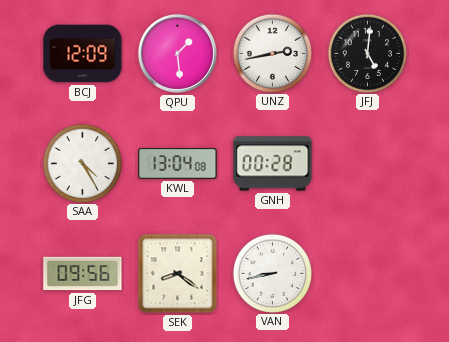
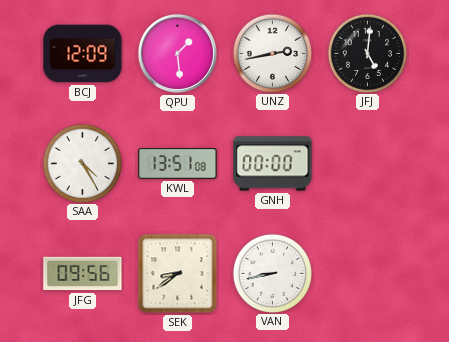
KWL: 13:04 -> 13:51
GNH: 00:28 -> 00:00
SEK: 8:21 -> 8:39
